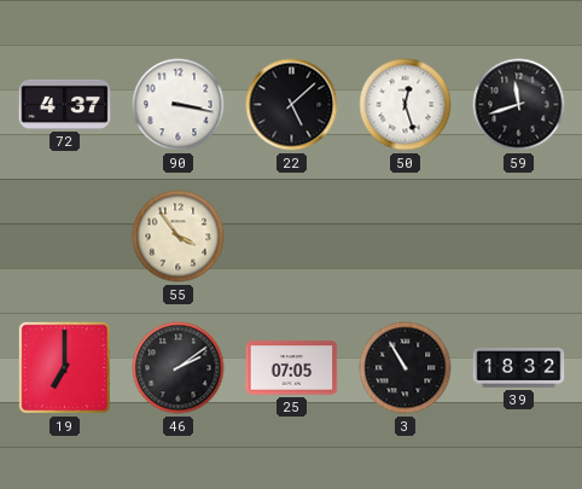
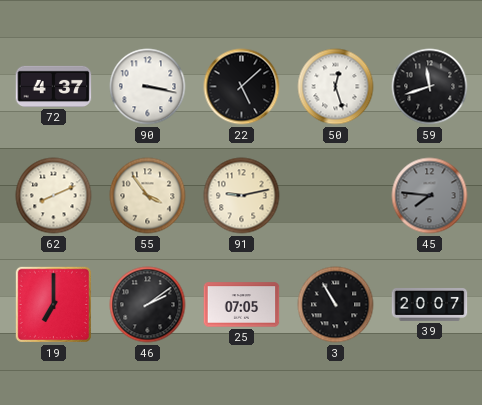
62: none -> 8:11
91: none -> 9:13
45: none -> 7:46
39: 18:32 -> 20:07
